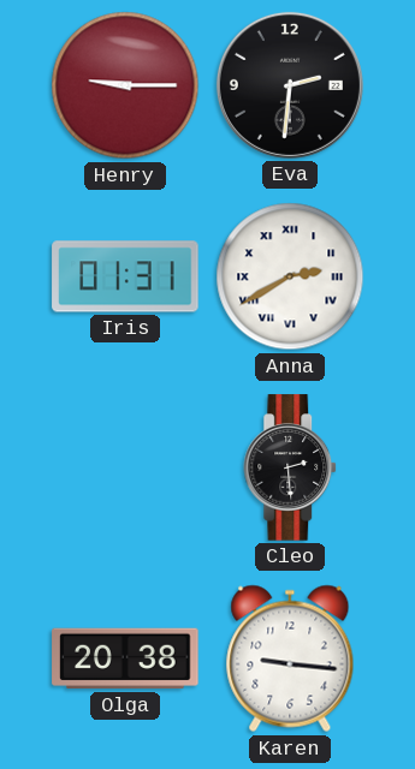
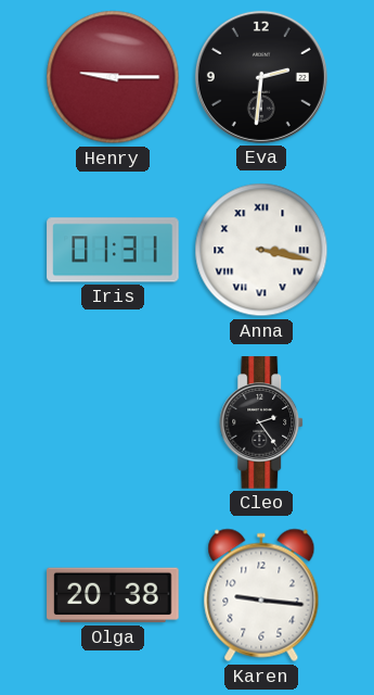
Anna: 2:40 -> 3:17
Cleo: 2:29 -> 2:24
